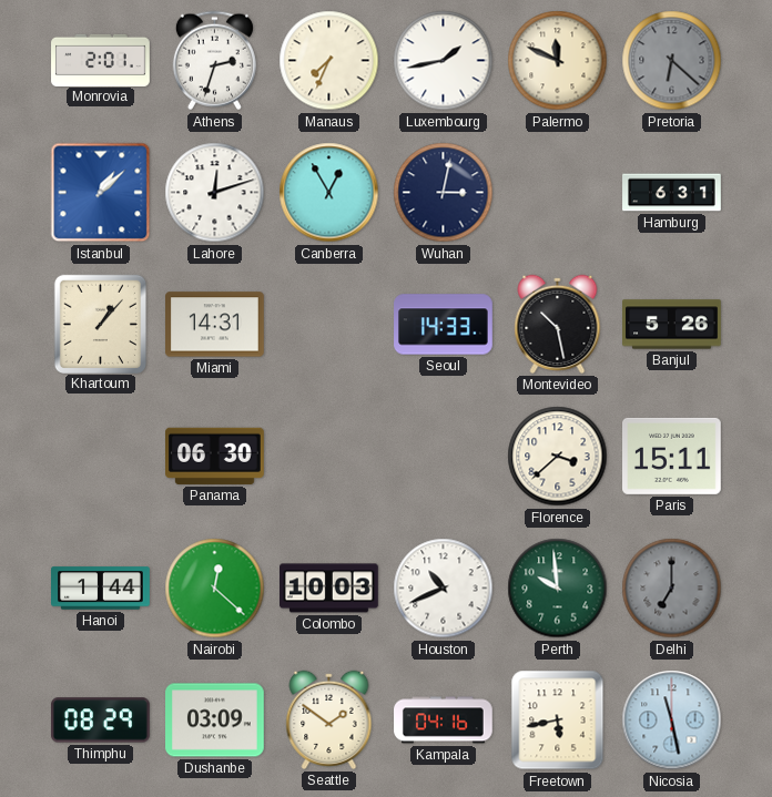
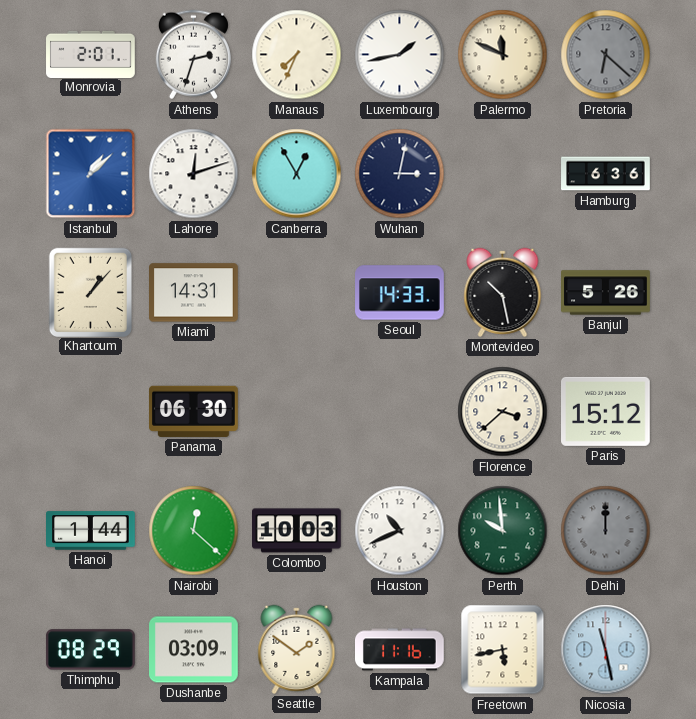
Hamburg: 6:31 -> 6:36
Paris: 15:11 -> 15:12
Delhi: 7:00 -> 12:00
Kampala: 04:16 -> 11:16
